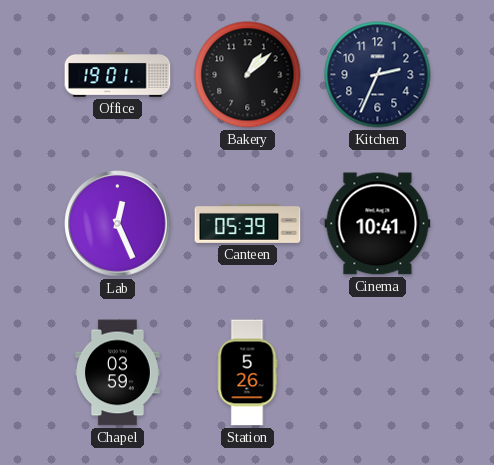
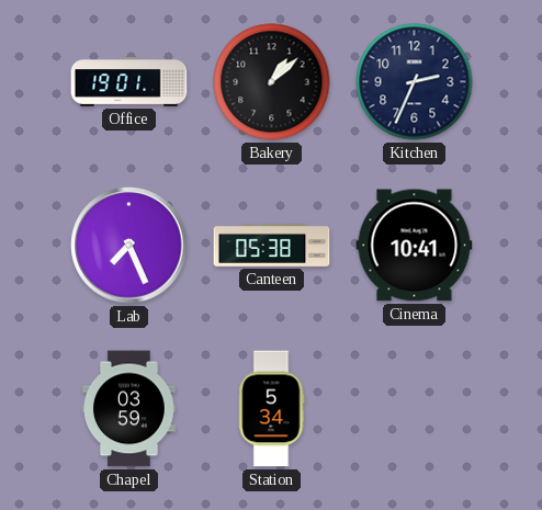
Lab: 12:26 -> 7:26
Canteen: 05:39 -> 05:38
Station: 5:26 -> 5:34
